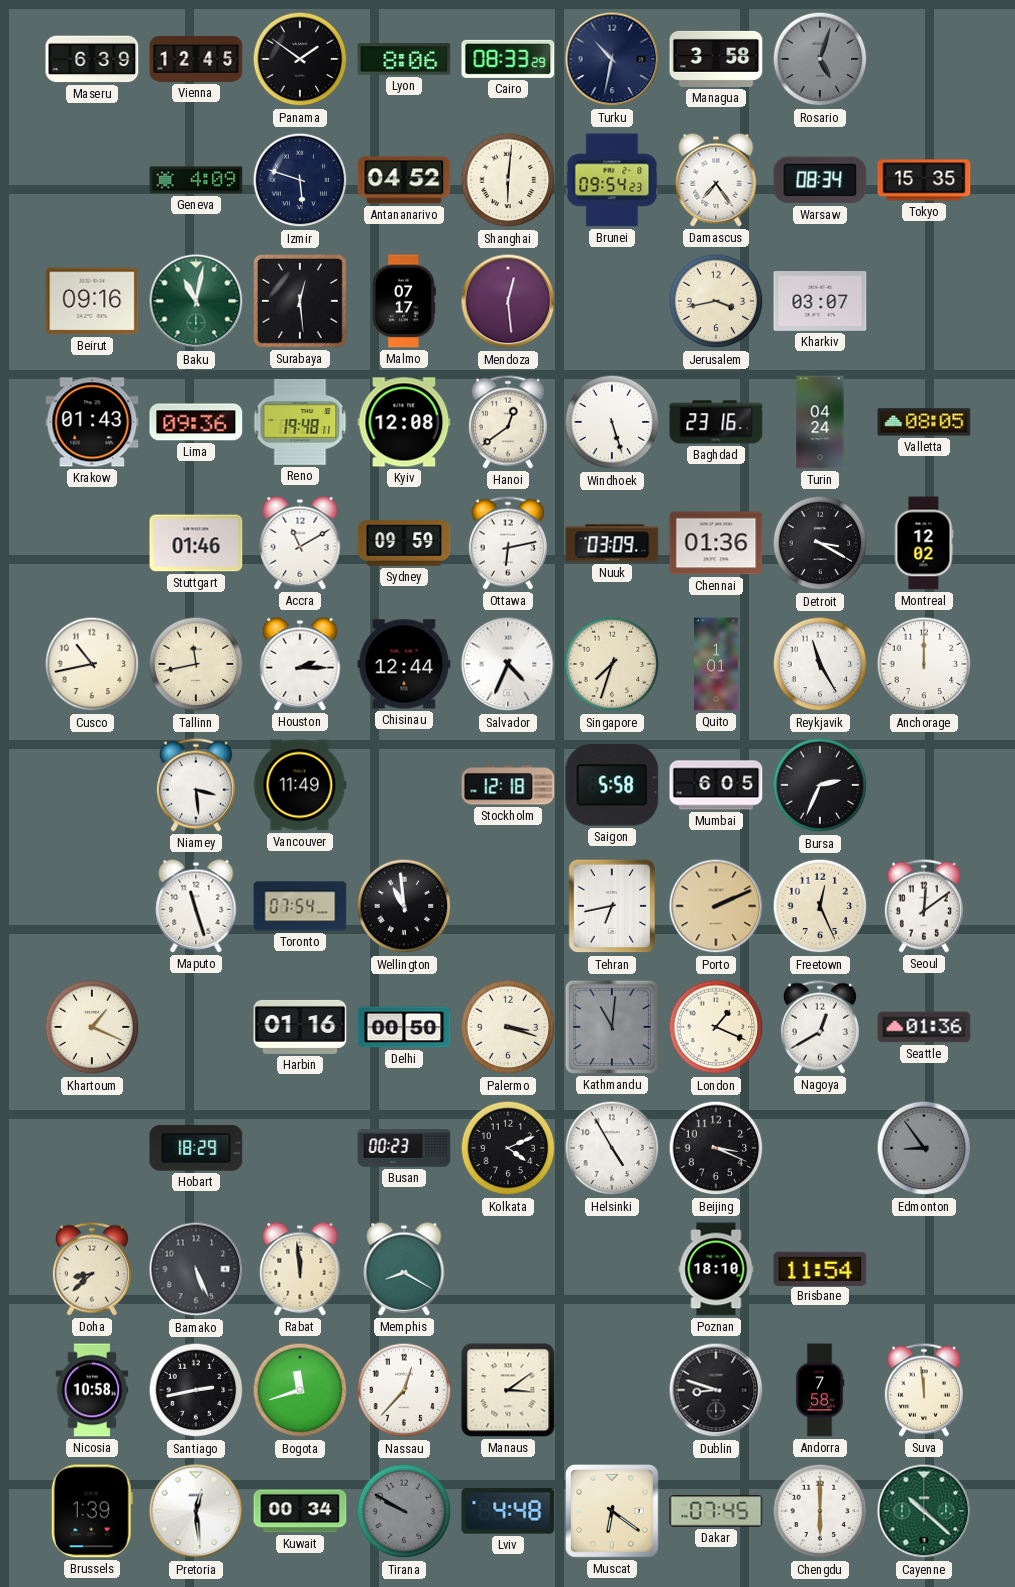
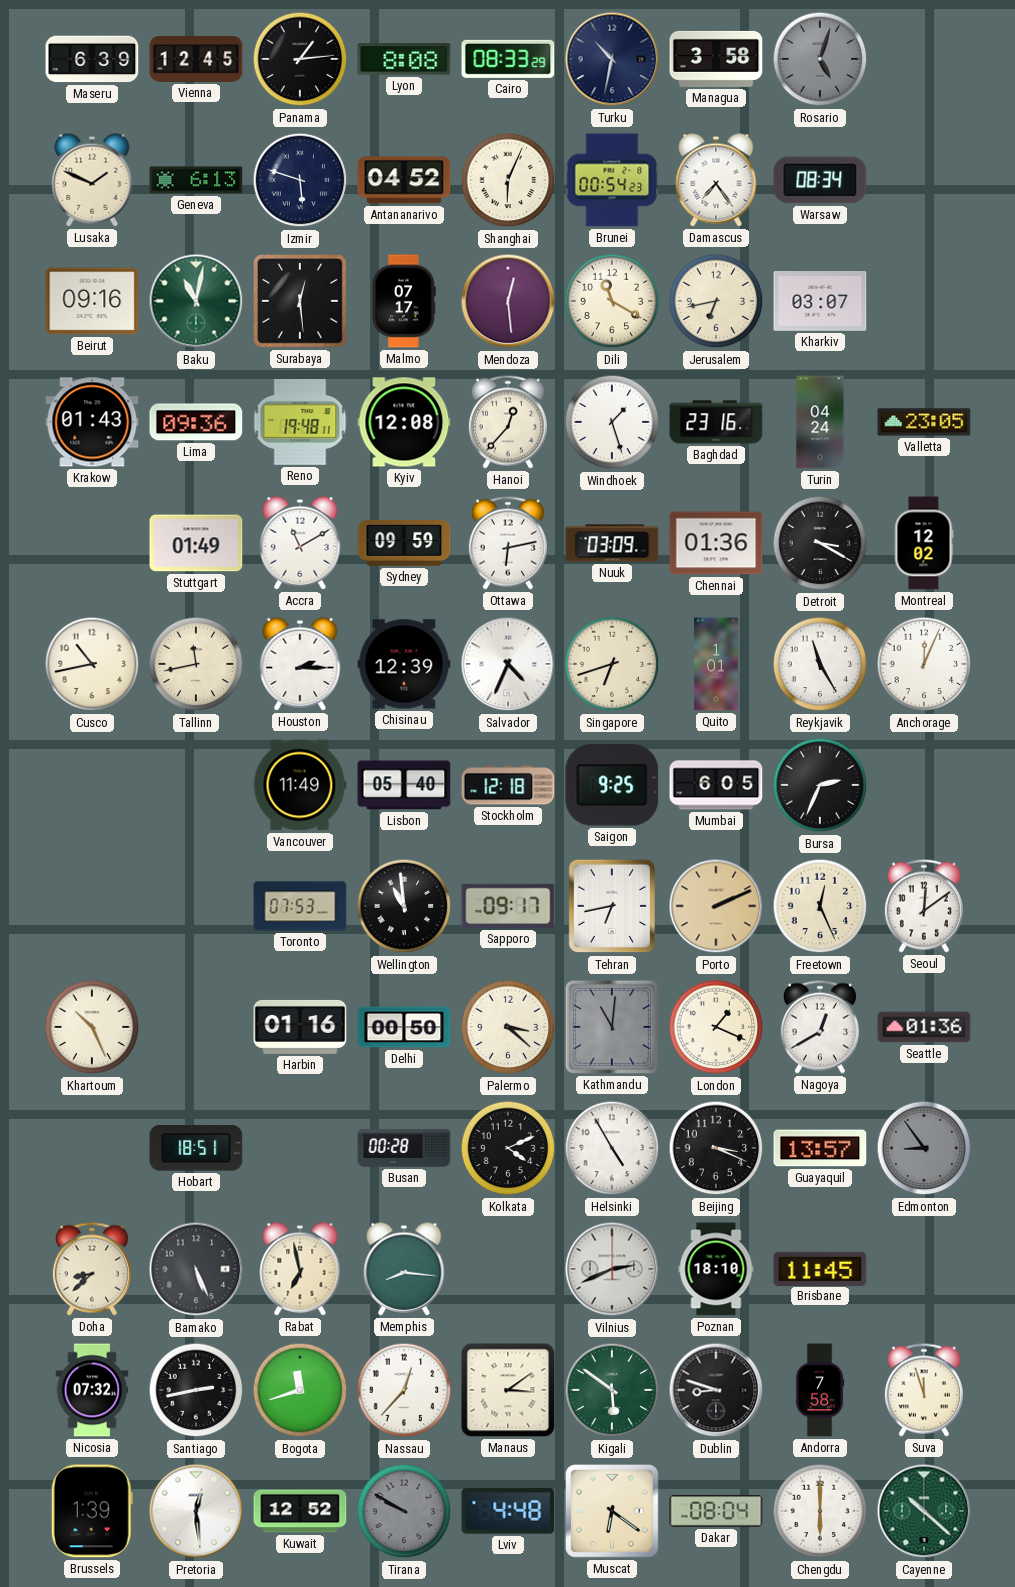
Panama: 1:51 -> 1:14
Lyon: 8:06 -> 8:08
Lusaka: none -> 1:49
Geneva: 4:09 -> 6:13
Shanghai: 6:01 -> 6:04
Brunei: 09:54 -> 00:54
Tokyo: 15:35 -> none
Dili: none -> 11:20
Jerusalem: 3:43 -> 6:43
Hanoi: 12:39 -> 12:37
Windhoek: 5:27 -> 1:27
Valletta: 08:05 -> 23:05
Stuttgart: 01:46 -> 01:49
Chisinau: 12:44 -> 12:39
Singapore: 7:33 -> 6:42
Anchorage: 12:00 -> 12:04
Niamey: 3:29 -> none
Lisbon: none -> 05:40
Saigon: 5:58 -> 9:25
Maputo: 11:27 -> none
Toronto: 07:54 -> 07:53
Sapporo: none -> 09:17
Khartoum: 1:19 -> 10:26
Palermo: 3:18 -> 3:22
Hobart: 18:29 -> 18:51
Busan: 00:23 -> 00:28
Guayaquil: none -> 13:57
Rabat: 11:59 -> 6:58
Memphis: 8:20 -> 8:16
Vilnius: none -> 2:41
Brisbane: 11:54 -> 11:45
Nicosia: 10:58 -> 07:32
Kigali: none -> 5:51
Suva: 11:59 -> 11:57
Kuwait: 00:34 -> 12:52
Dakar: 07:45 -> 08:04
